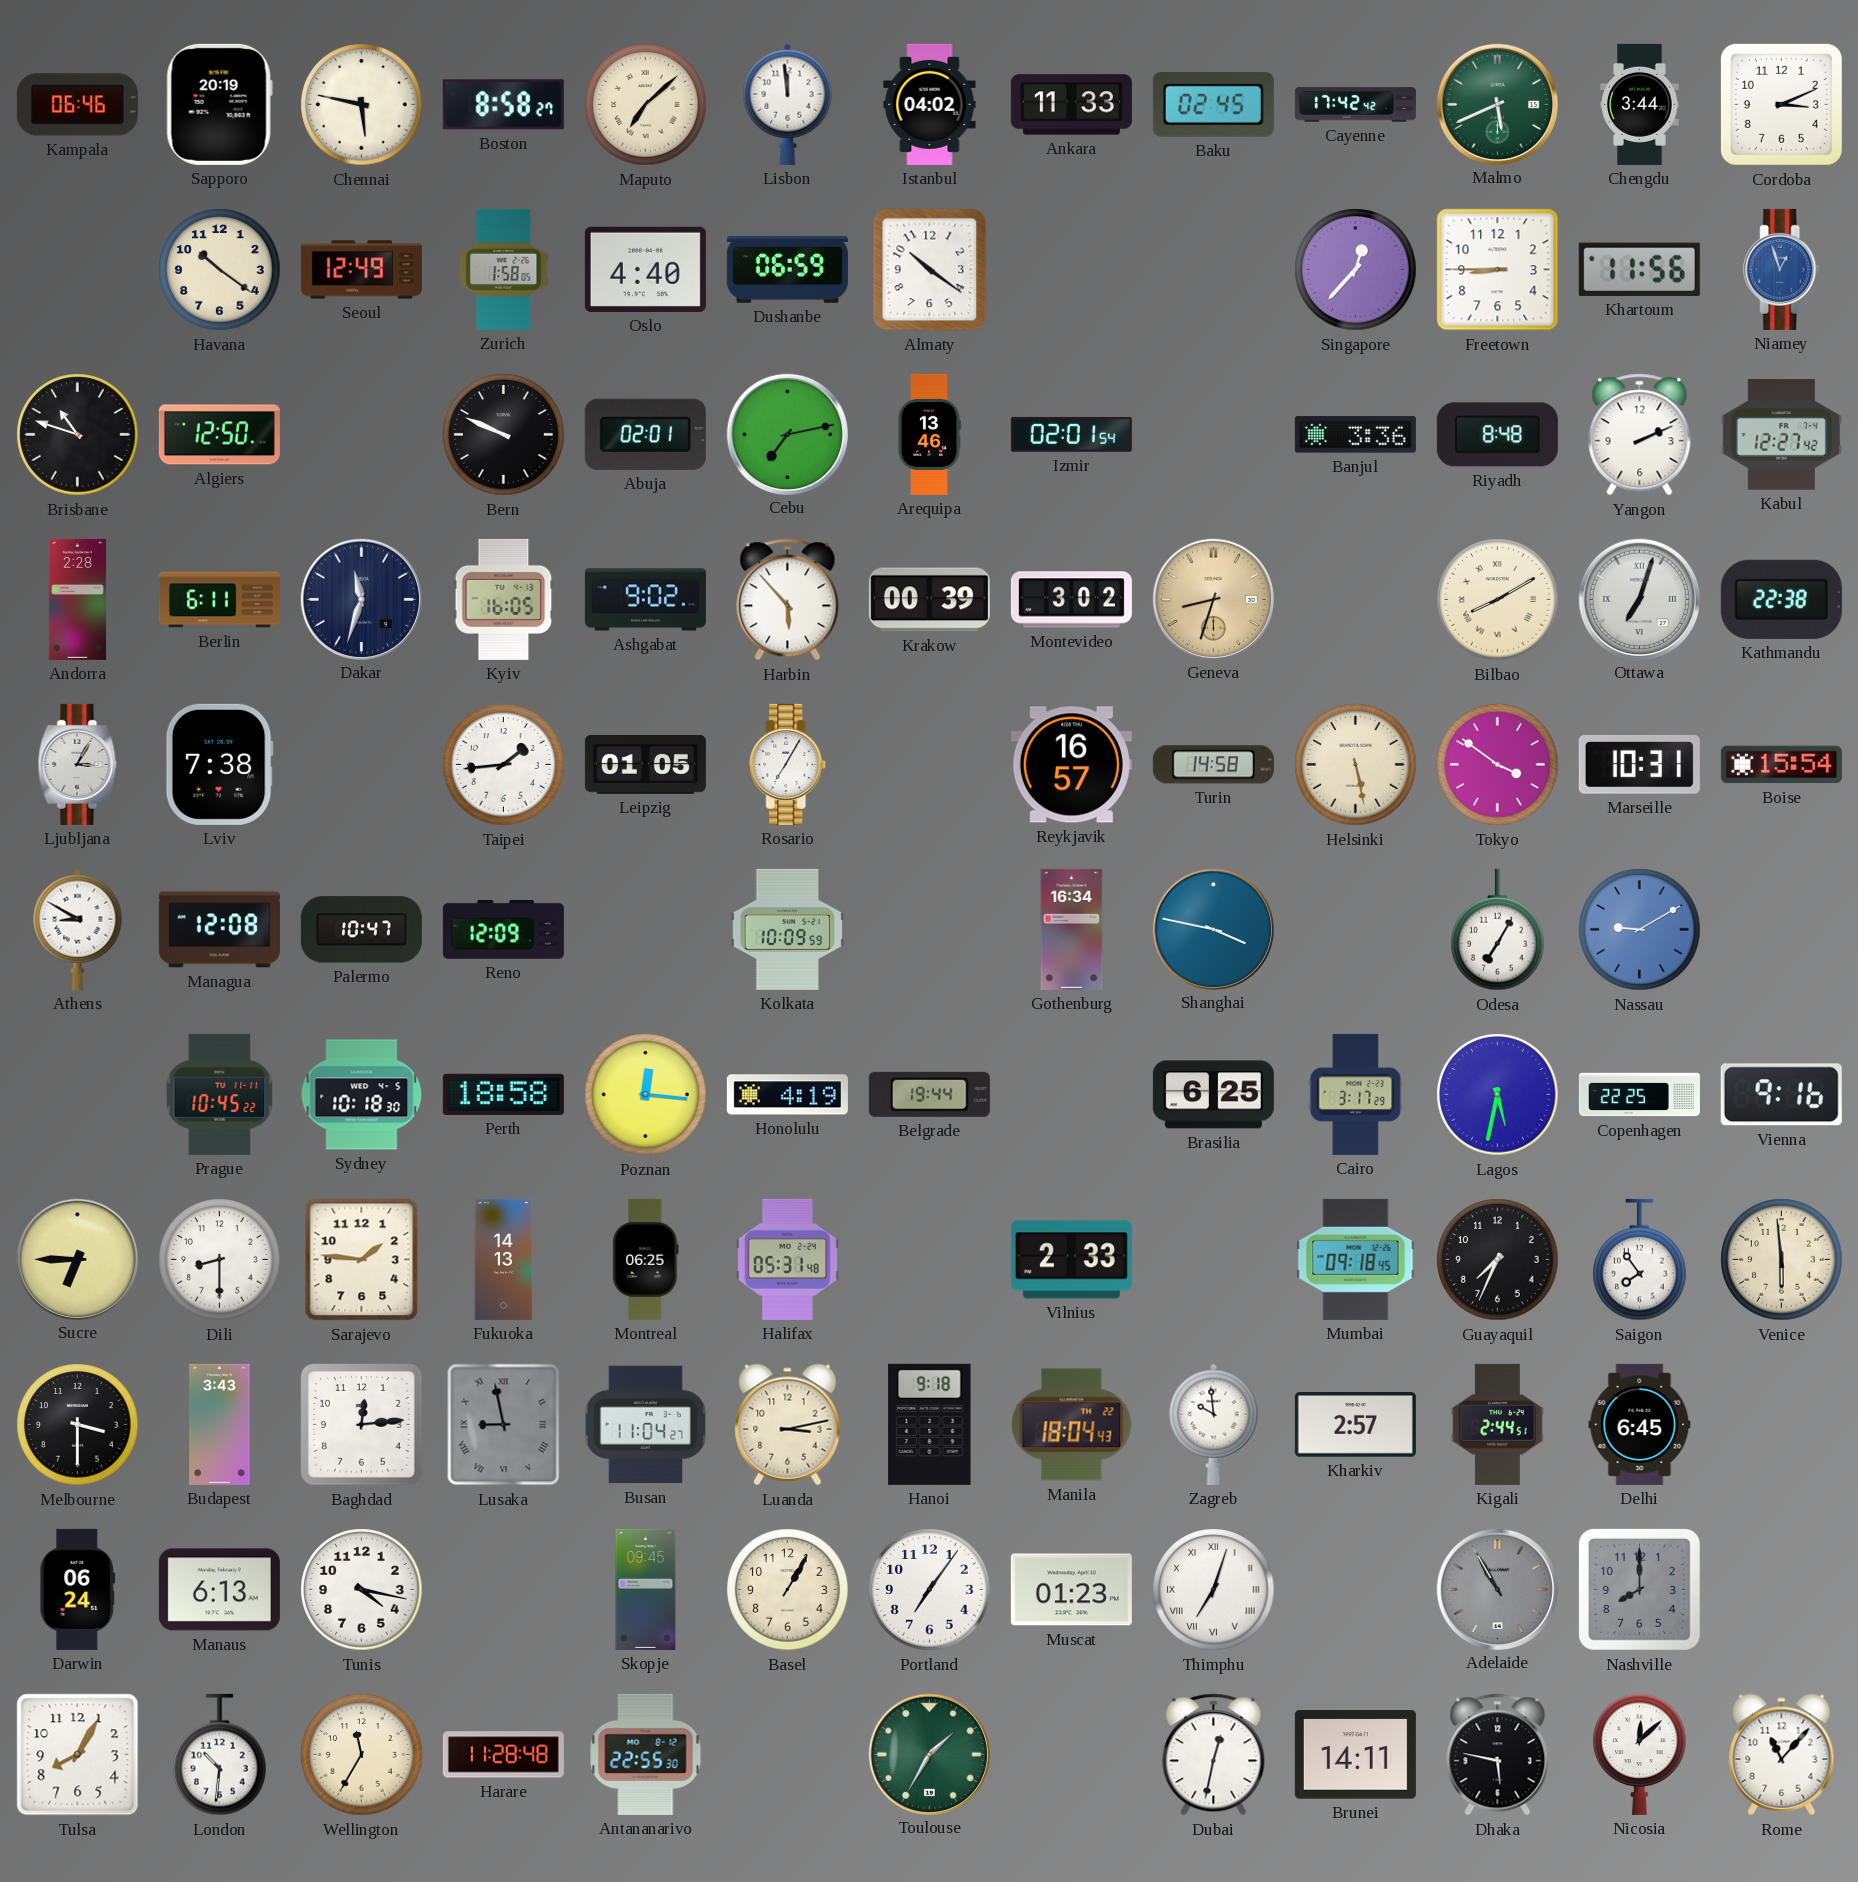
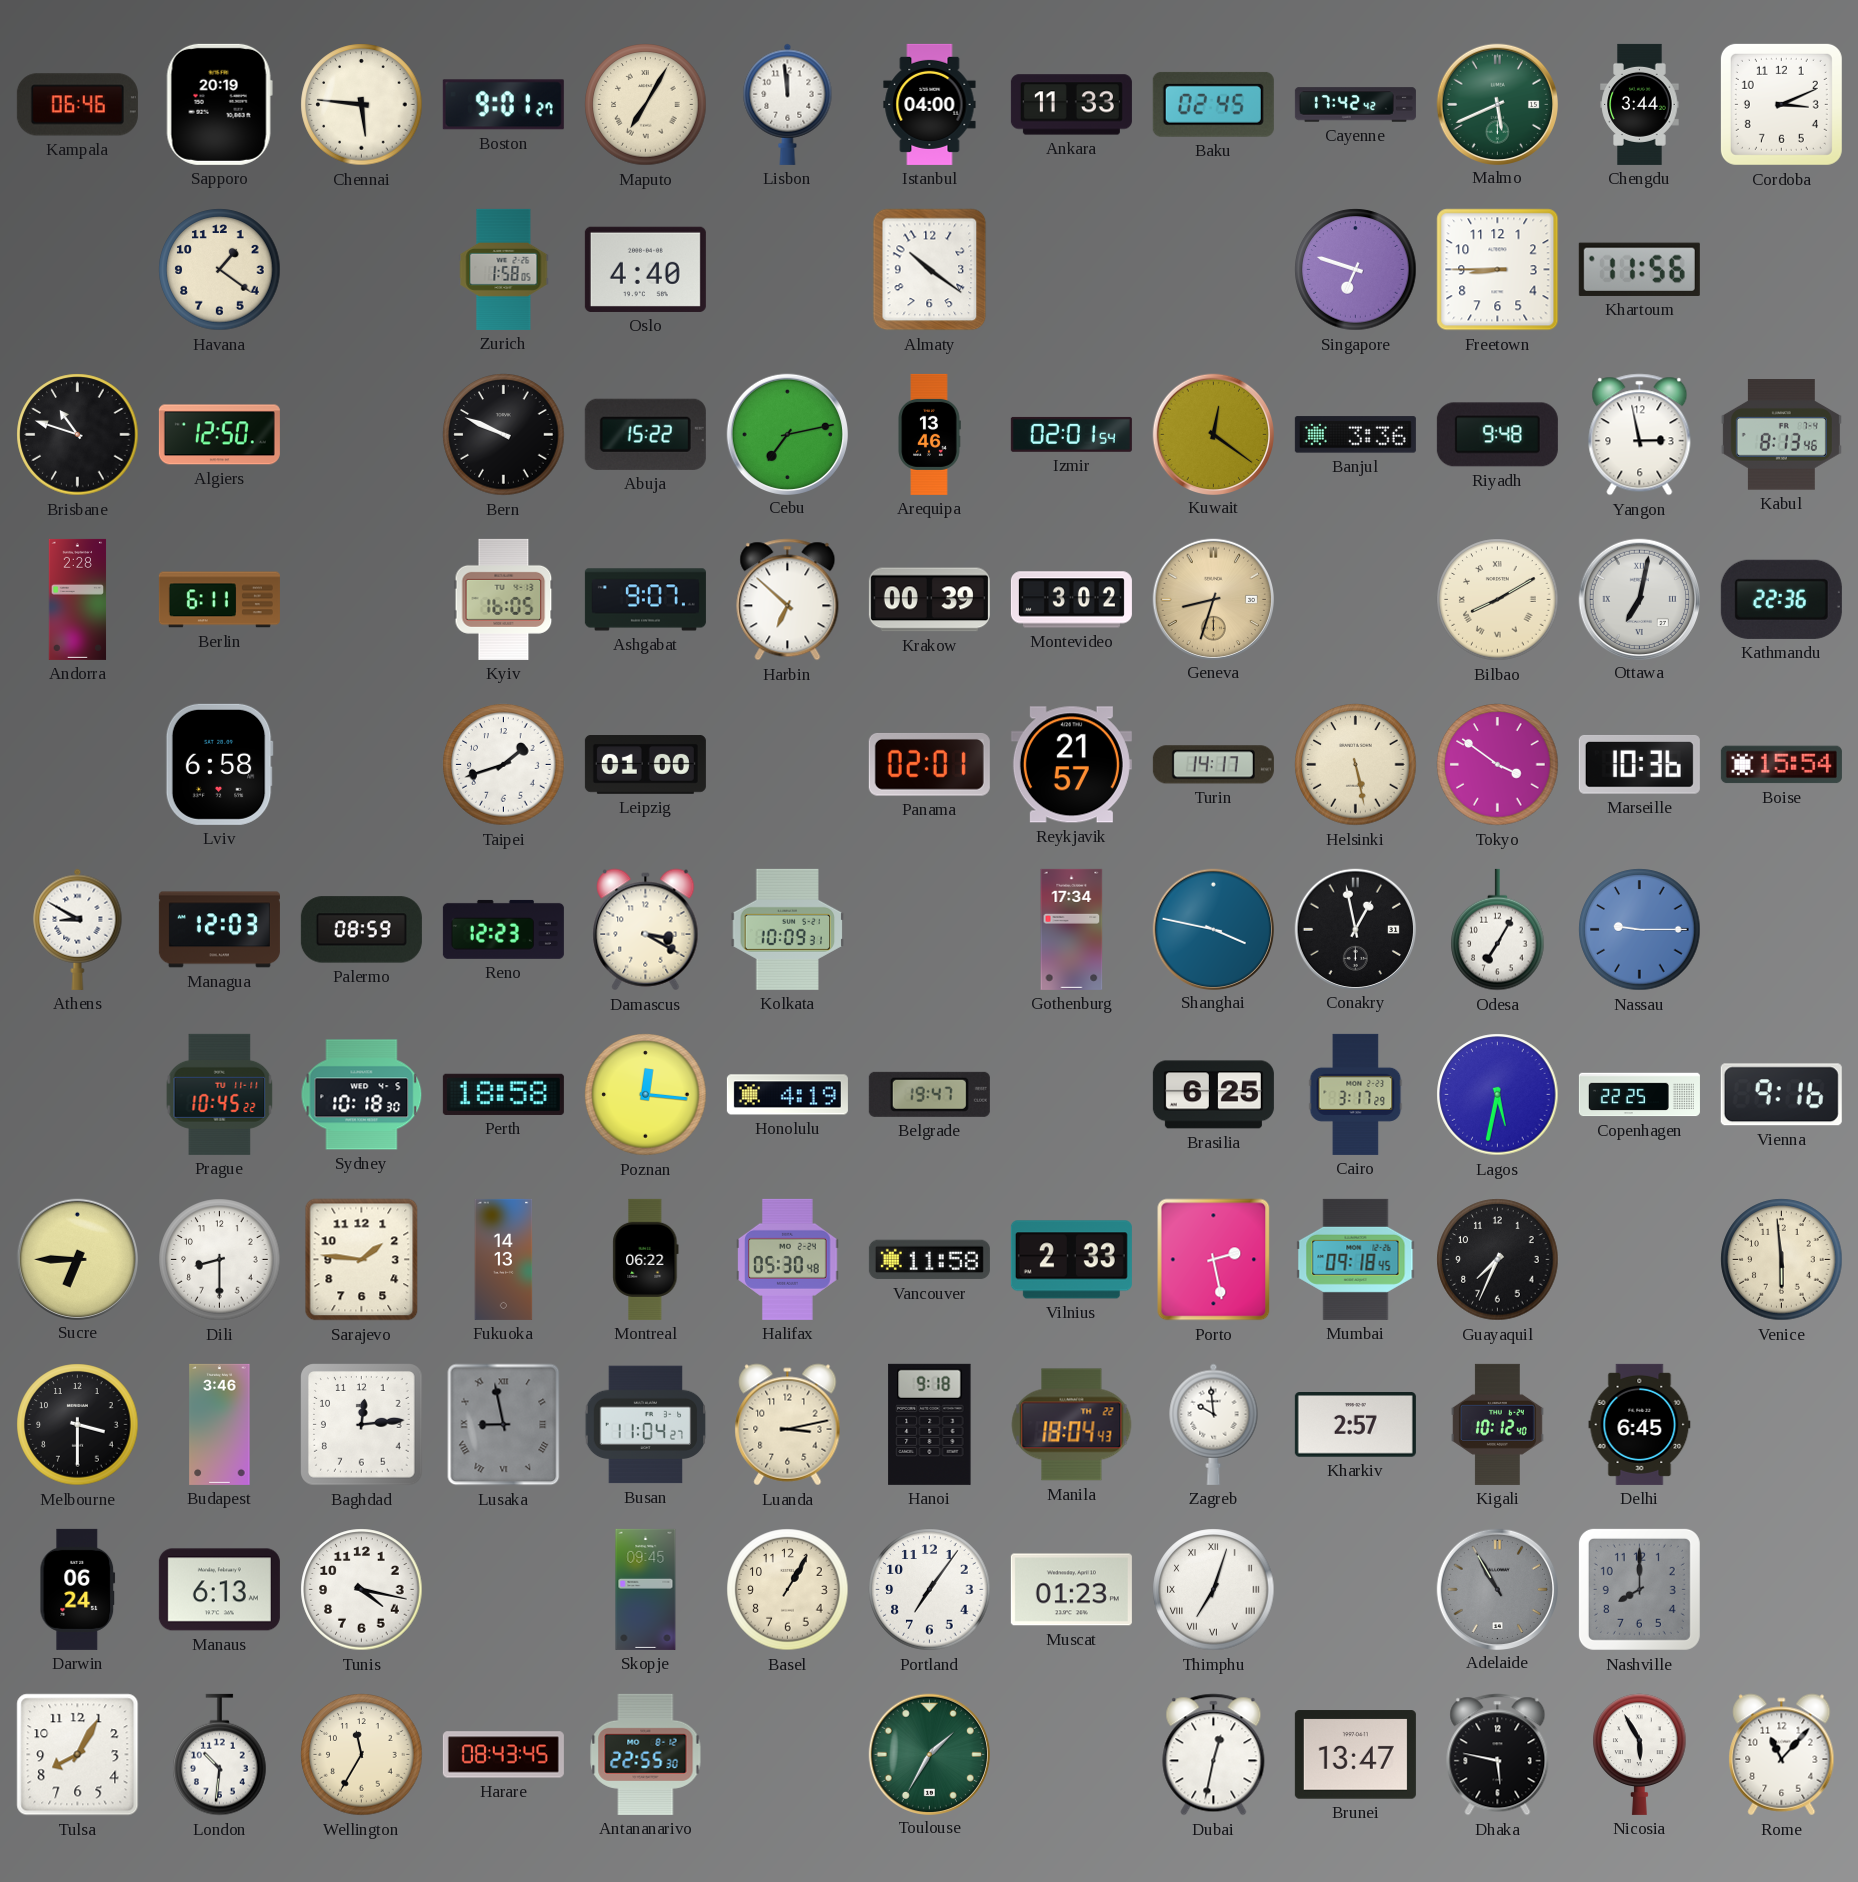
Chennai: 5:47 -> 5:46
Boston: 8:58 -> 9:01
Maputo: 7:08 -> 7:05
Istanbul: 04:02 -> 04:00
Havana: 10:21 -> 1:21
Seoul: 12:49 -> none
Dushanbe: 06:59 -> none
Singapore: 12:37 -> 6:48
Niamey: 12:57 -> none
Abuja: 02:01 -> 15:22
Kuwait: none -> 12:21
Riyadh: 8:48 -> 9:48
Yangon: 2:11 -> 2:58
Kabul: 12:27 -> 8:13
Dakar: 11:33 -> none
Ashgabat: 9:02 -> 9:07
Harbin: 5:53 -> 6:52
Ottawa: 7:03 -> 7:02
Kathmandu: 22:38 -> 22:36
Ljubljana: 3:05 -> none
Lviv: 7:38 -> 6:58
Taipei: 1:44 -> 1:42
Leipzig: 01:05 -> 01:00
Rosario: 7:05 -> none
Panama: none -> 02:01
Reykjavik: 16:57 -> 21:57
Turin: 14:58 -> 14:17
Marseille: 10:31 -> 10:36
Managua: 12:08 -> 12:03
Palermo: 10:47 -> 08:59
Reno: 12:09 -> 12:23
Damascus: none -> 3:20
Kolkata: 10:09:59 -> 10:09:31
Gothenburg: 16:34 -> 17:34
Conakry: none -> 12:58
Nassau: 9:10 -> 9:15
Belgrade: 19:44 -> 19:47
Montreal: 06:25 -> 06:22
Halifax: 05:31 -> 05:30
Vancouver: none -> 11:58
Porto: none -> 2:28
Saigon: 7:54 -> none
Budapest: 3:43 -> 3:46
Kigali: 2:44 -> 10:12
Harare: 11:28 -> 08:43
Brunei: 14:11 -> 13:47
Nicosia: 12:08 -> 5:55
